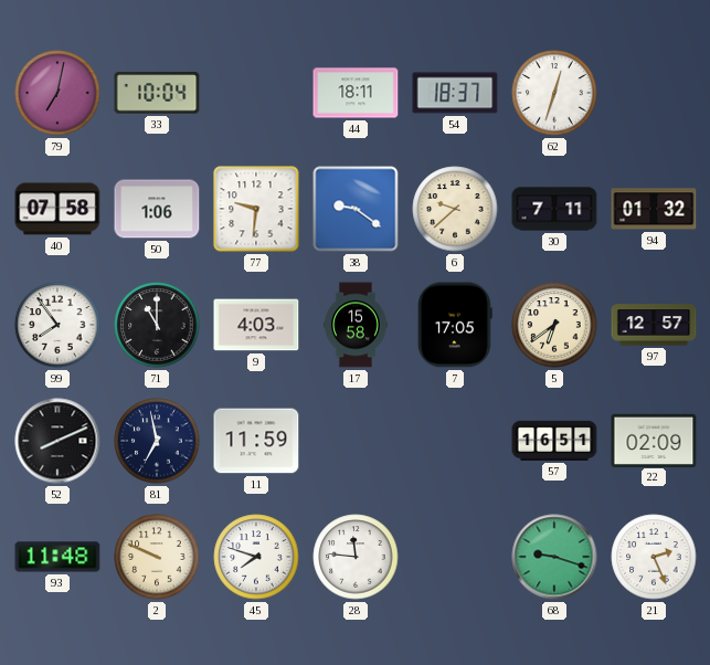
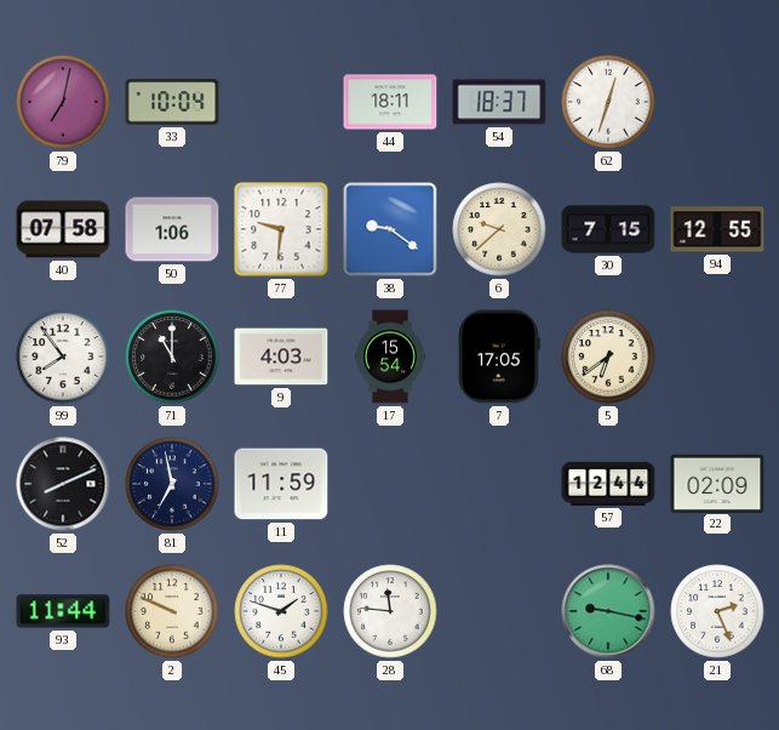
30: 7:11 -> 7:15
94: 01:32 -> 12:55
17: 15:58 -> 15:54
97: 12:57 -> none
57: 16:51 -> 12:44
93: 11:48 -> 11:44
45: 7:48 -> 1:48
68: 9:18 -> 9:17
